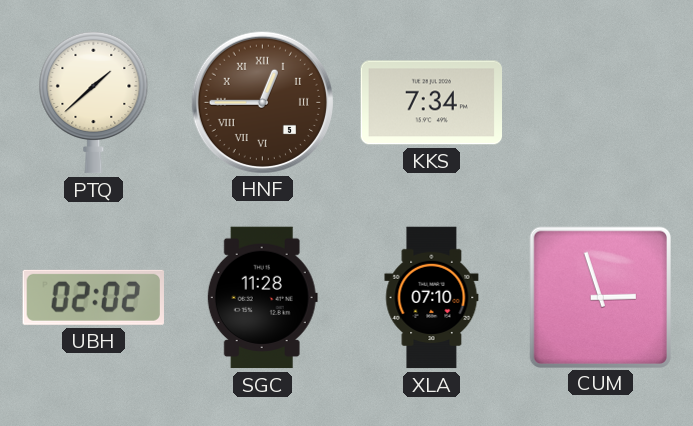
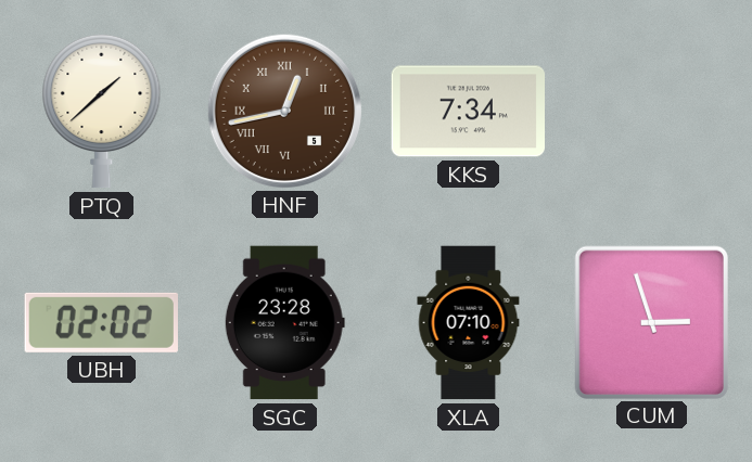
HNF: 12:45 -> 12:43
SGC: 11:28 -> 23:28
